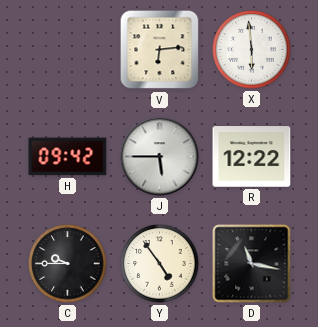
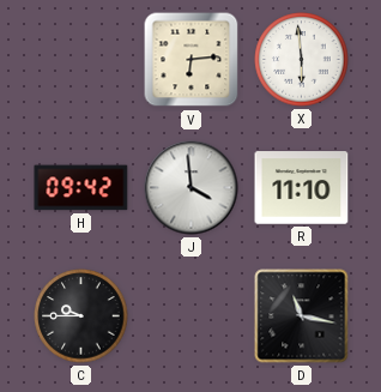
J: 5:45 -> 3:59
R: 12:22 -> 11:10
Y: 4:54 -> none
